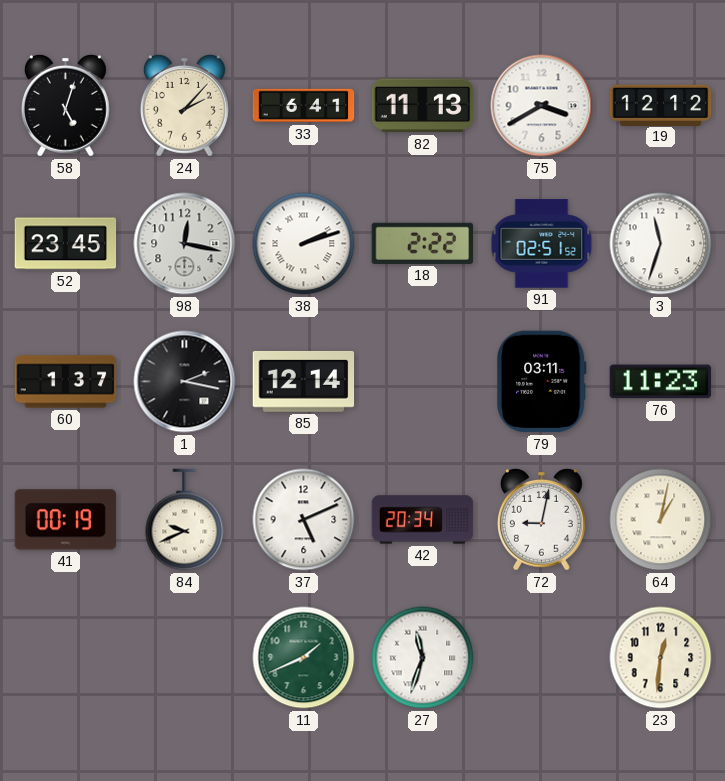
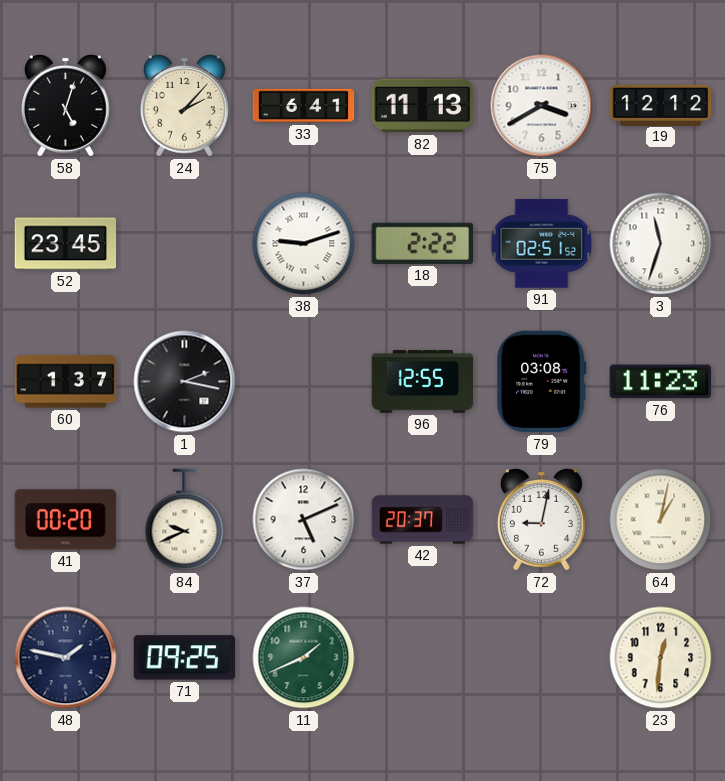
98: 12:17 -> none
38: 2:12 -> 9:12
85: 12:14 -> none
96: none -> 12:55
79: 03:11 -> 03:08
41: 00:19 -> 00:20
42: 20:34 -> 20:37
48: none -> 1:47
71: none -> 09:25
27: 11:33 -> none
